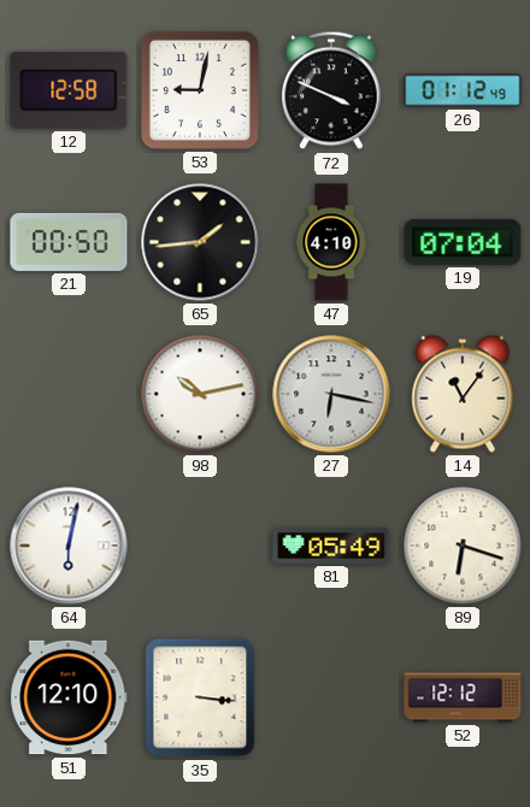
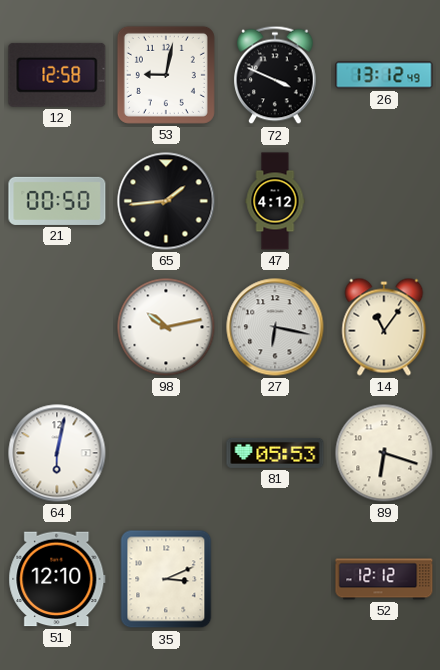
26: 01:12 -> 13:12
47: 4:10 -> 4:12
19: 07:04 -> none
81: 05:49 -> 05:53
35: 3:16 -> 3:11
